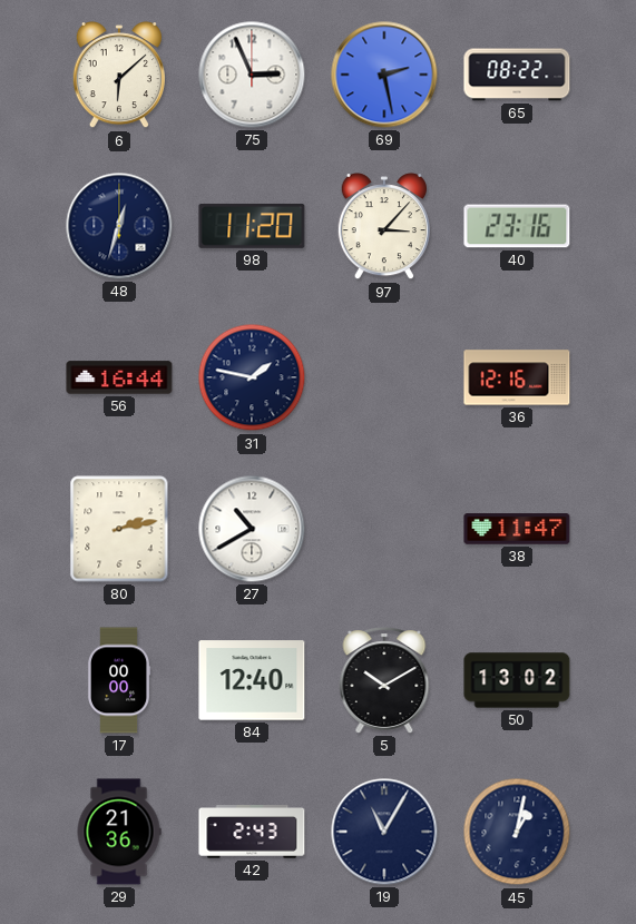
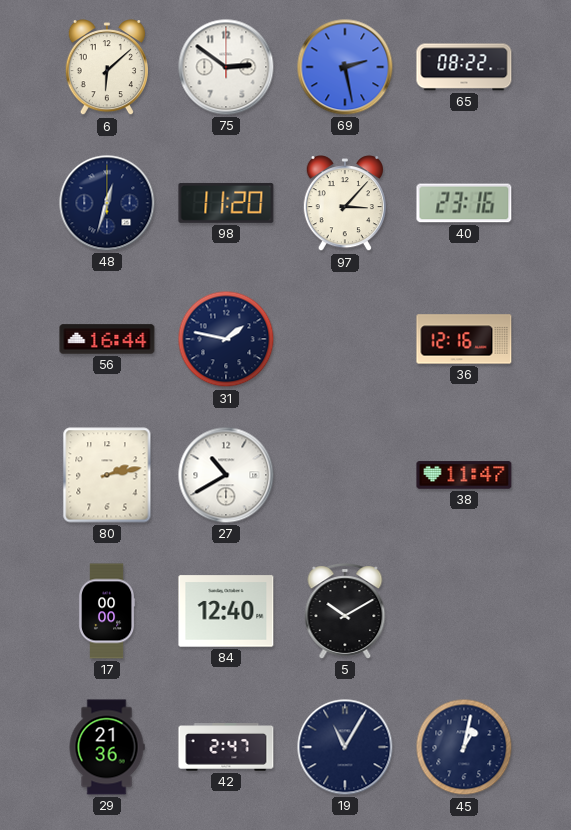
75: 2:56 -> 2:51
50: 13:02 -> none
42: 2:43 -> 2:47
